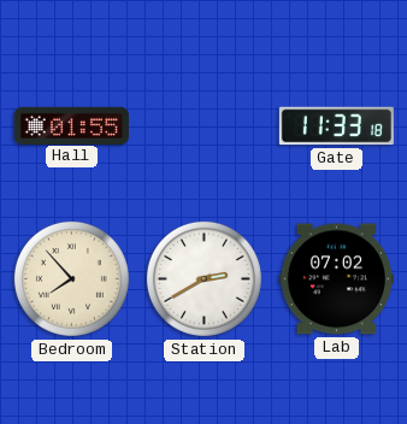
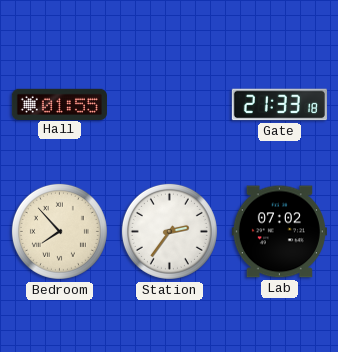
Gate: 11:33 -> 21:33
Station: 2:40 -> 2:36
